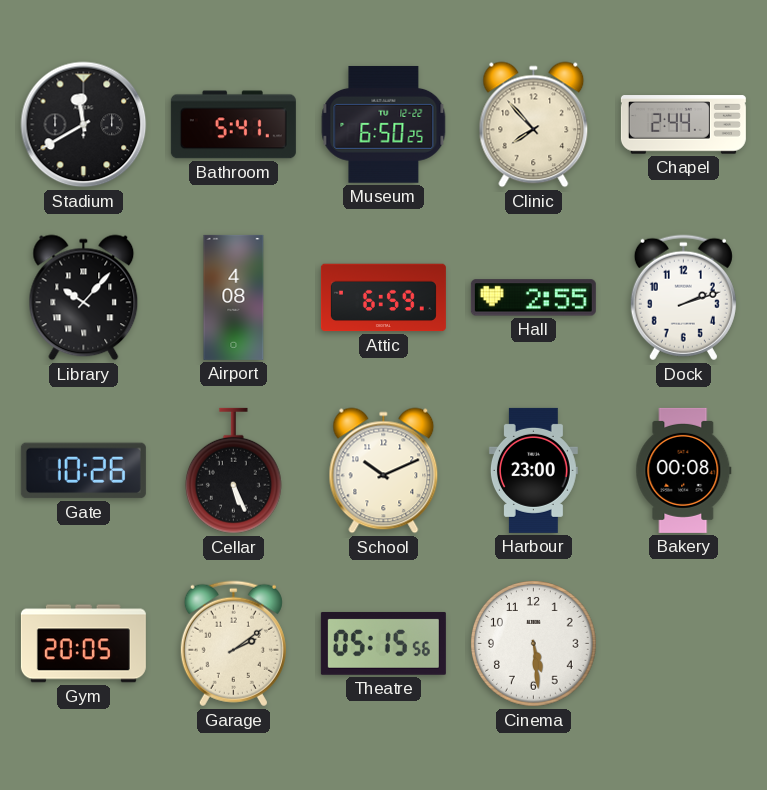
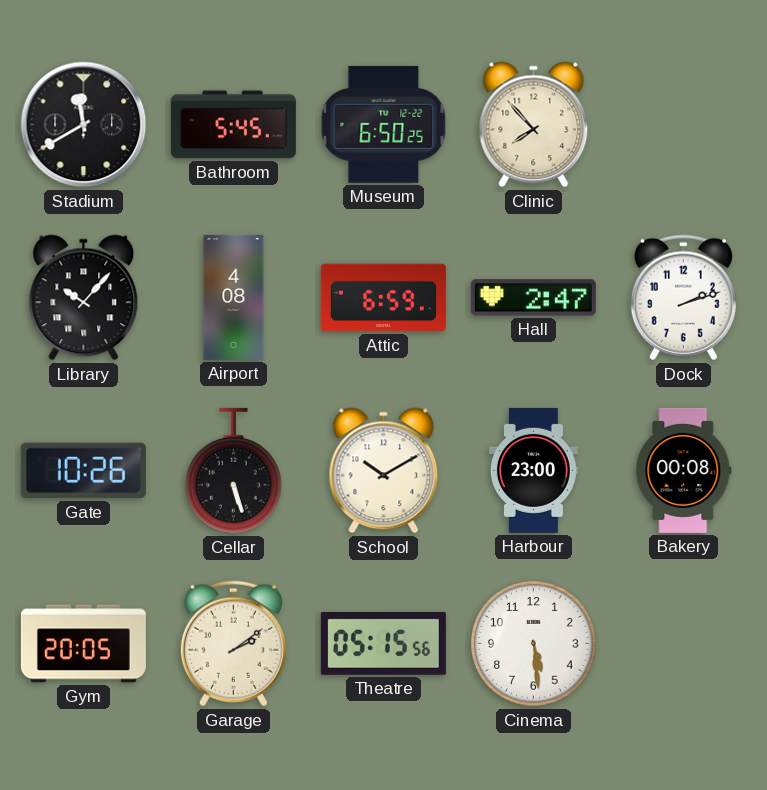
Bathroom: 5:41 -> 5:45
Chapel: 2:44 -> none
Hall: 2:55 -> 2:47
Cellar: 5:26 -> 5:27
School: 10:11 -> 10:10
